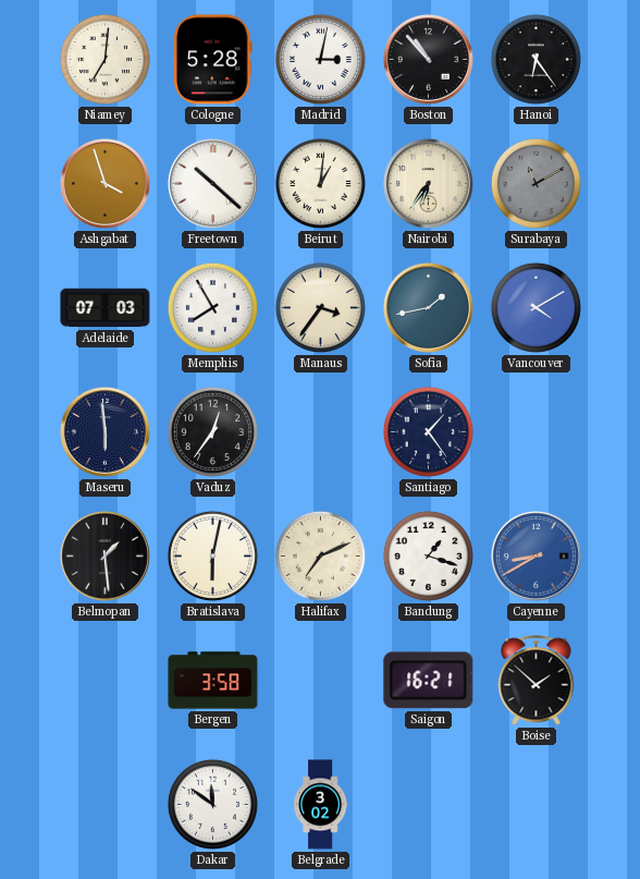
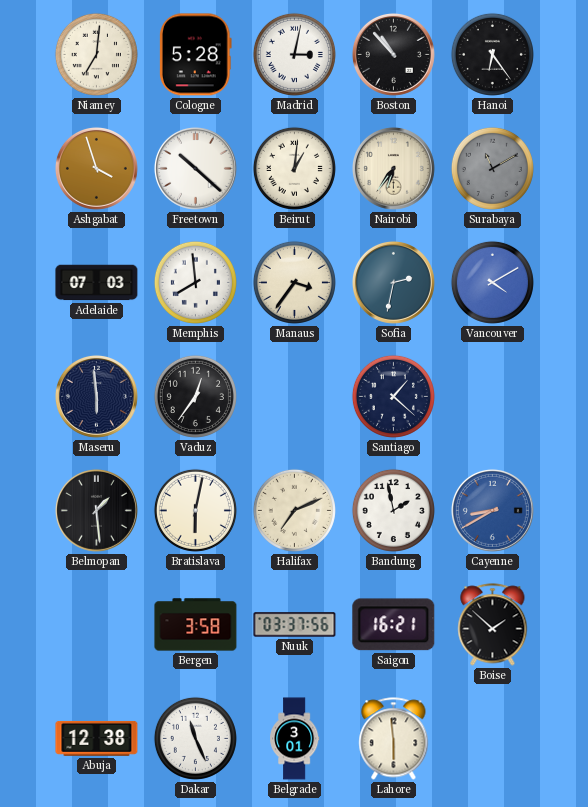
Memphis: 7:55 -> 7:59
Sofia: 1:43 -> 2:32
Santiago: 1:24 -> 1:22
Bandung: 1:18 -> 1:58
Nuuk: none -> 03:37
Abuja: none -> 12:38
Dakar: 11:51 -> 11:26
Belgrade: 3:02 -> 3:01
Lahore: none -> 5:59
